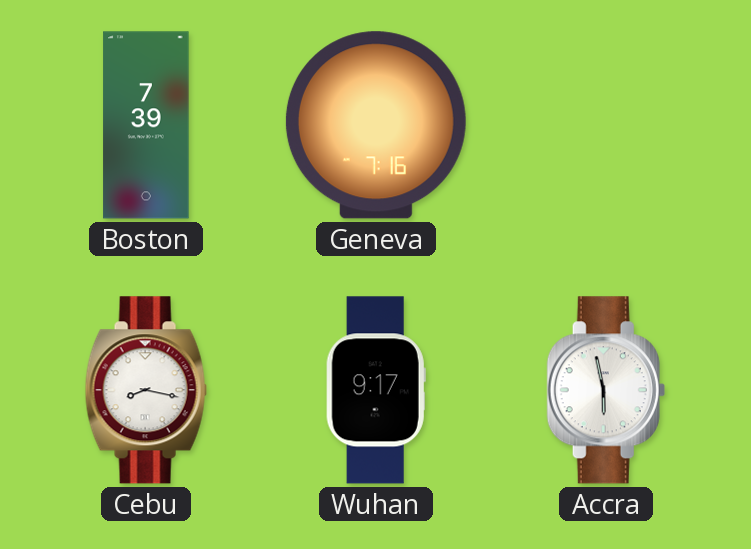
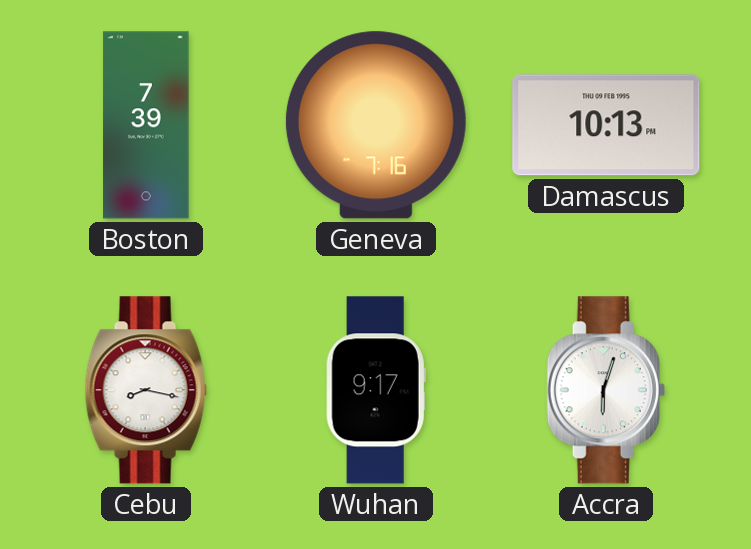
Damascus: none -> 10:13
Accra: 5:58 -> 6:03
